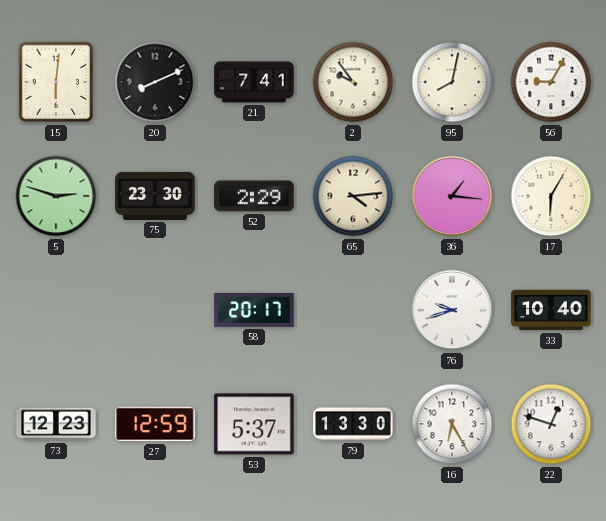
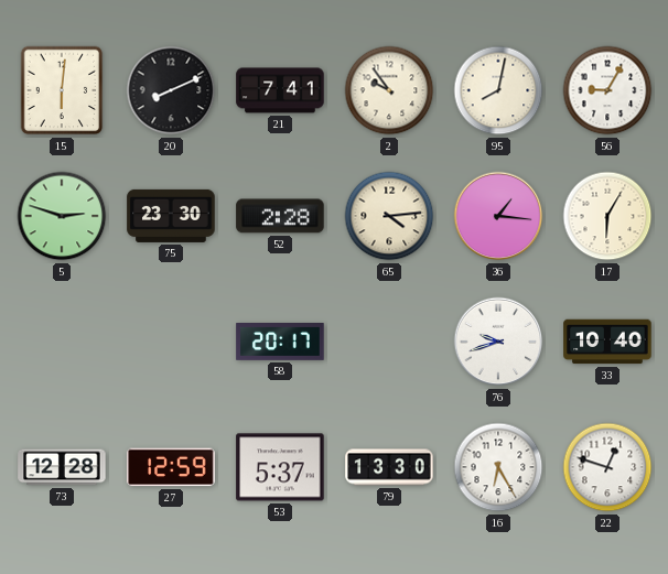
52: 2:29 -> 2:28
73: 12:23 -> 12:28
